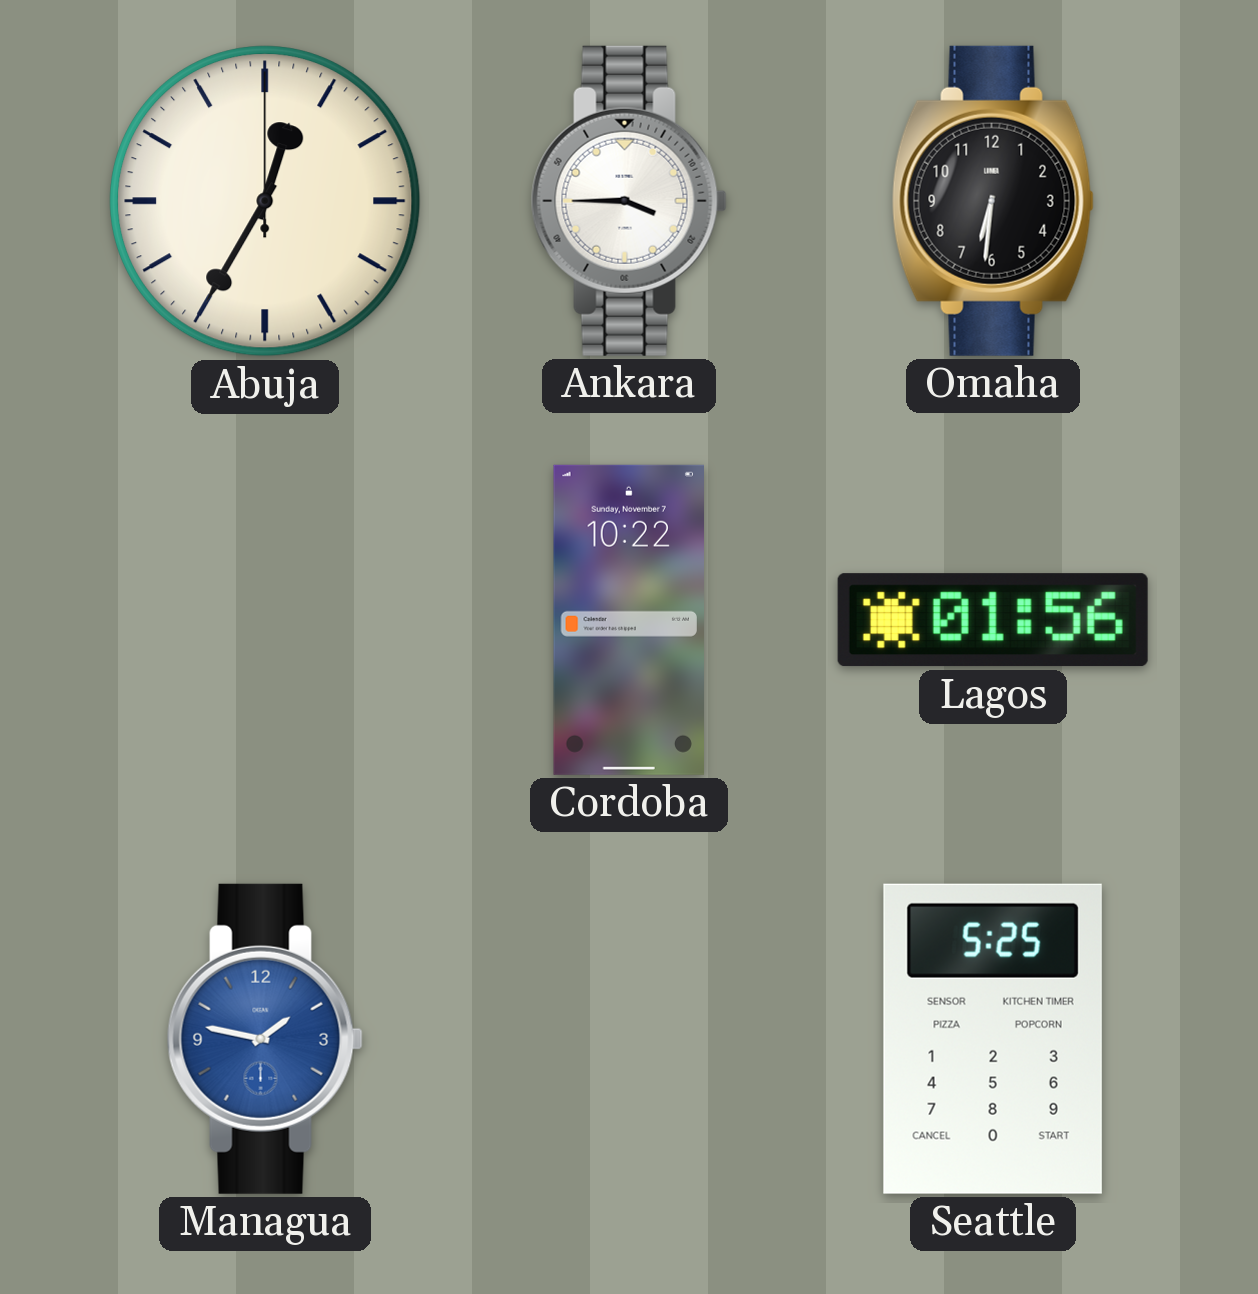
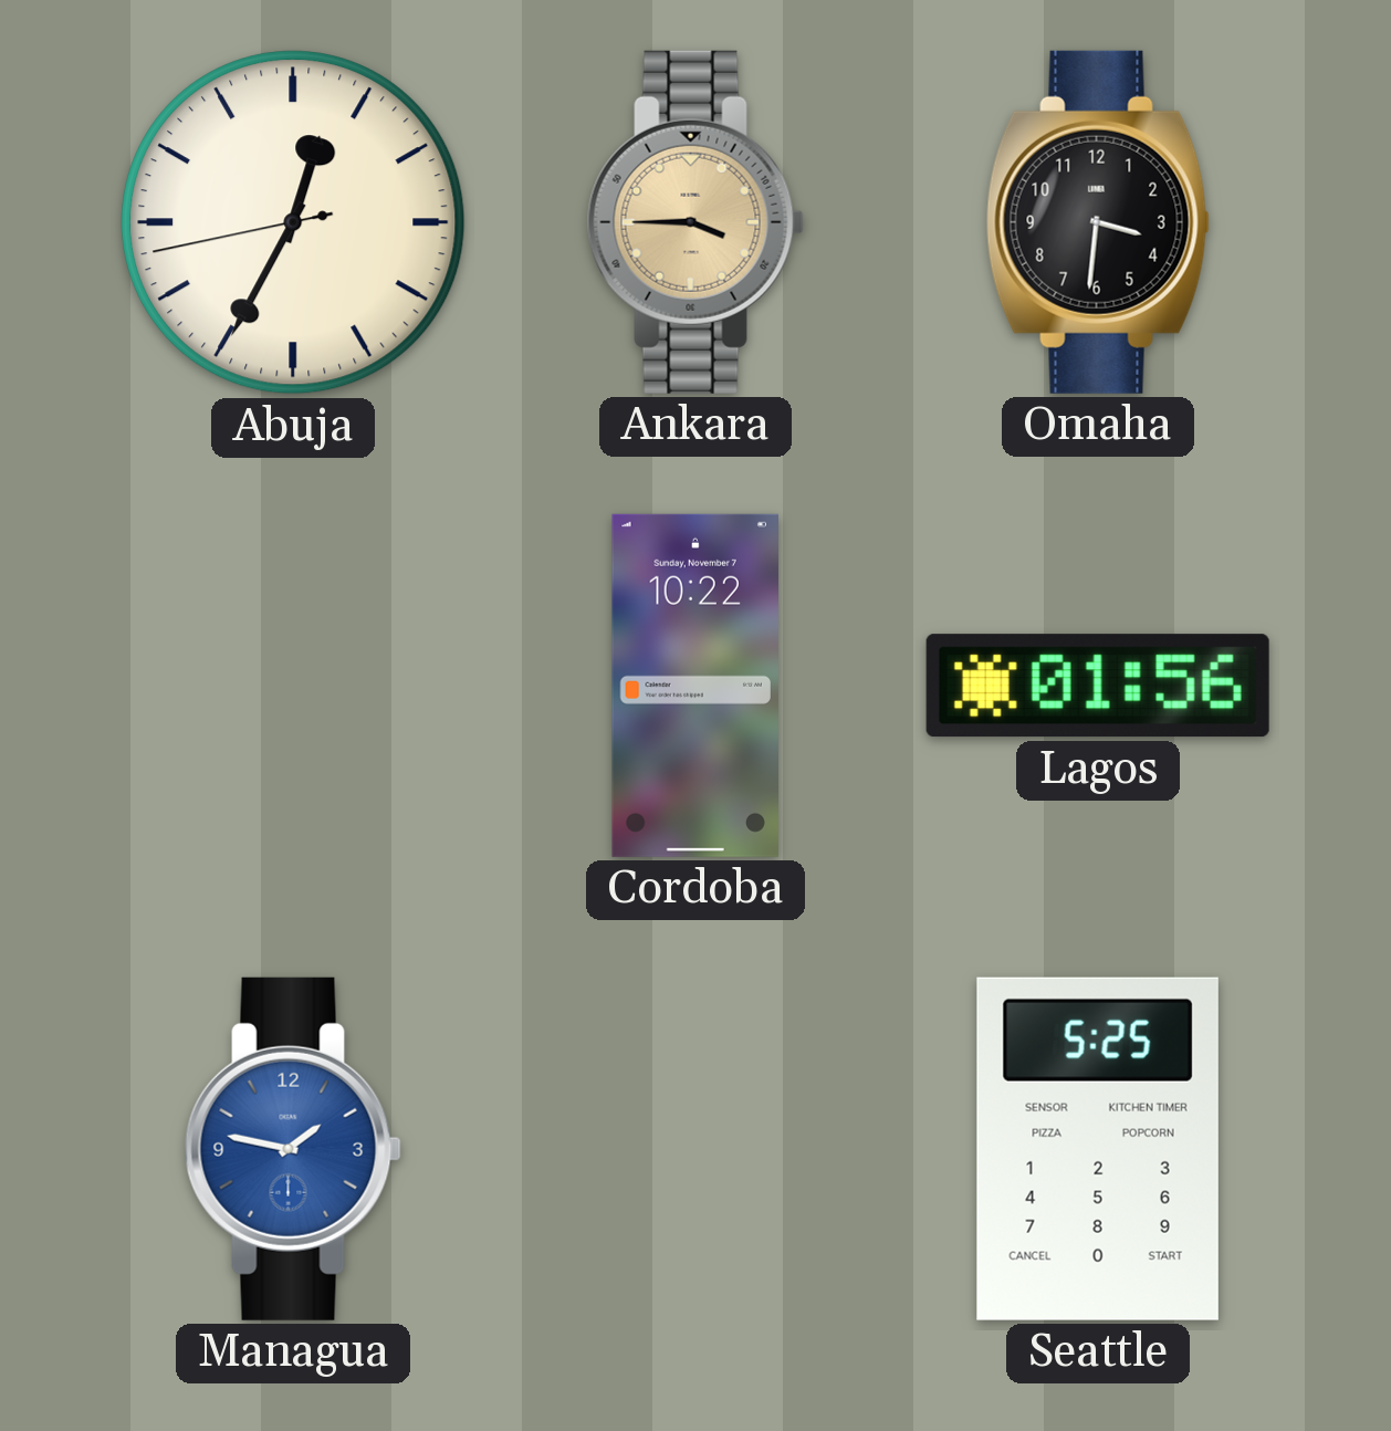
Abuja: 12:35 -> 12:34
Ankara dial: white -> champagne
Omaha: 6:31 -> 3:31
